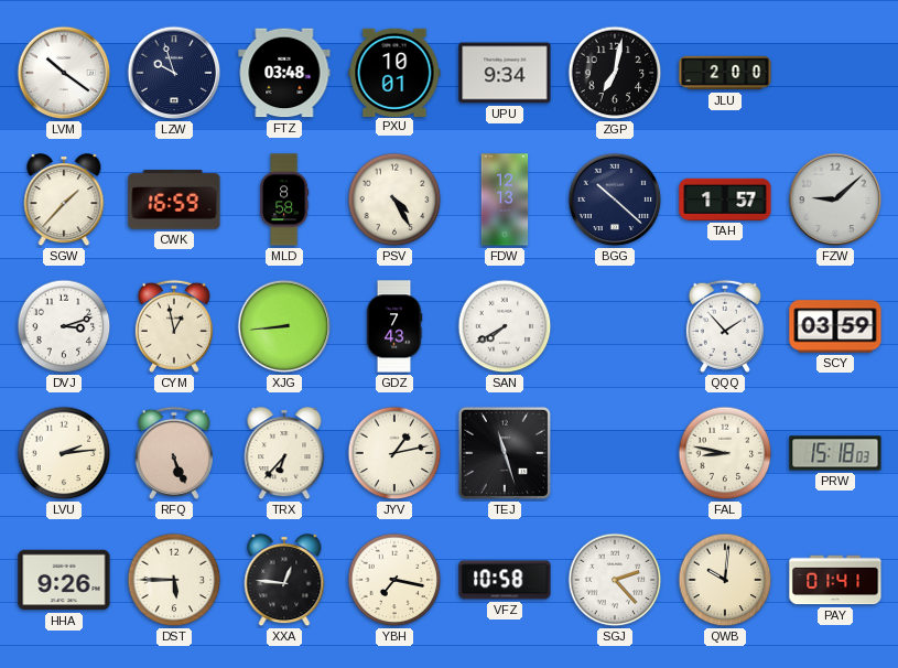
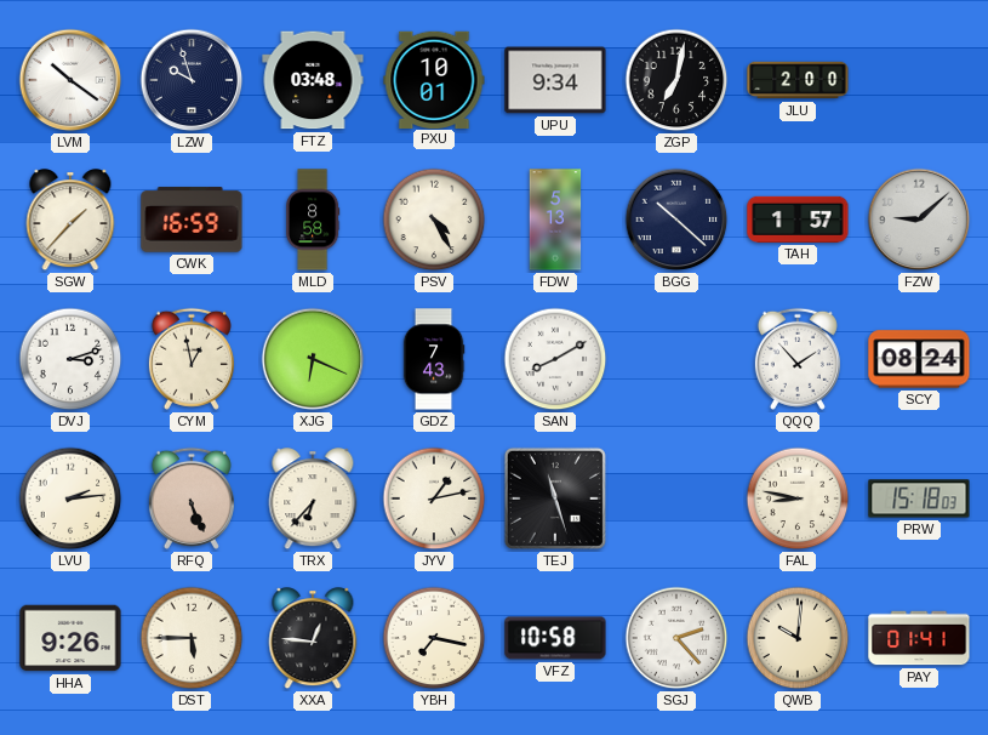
FDW: 12:13 -> 5:13
XJG: 8:44 -> 6:19
SAN: 7:40 -> 8:10
SCY: 03:59 -> 08:24
